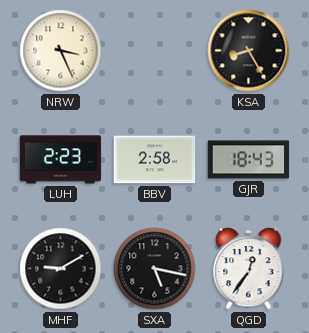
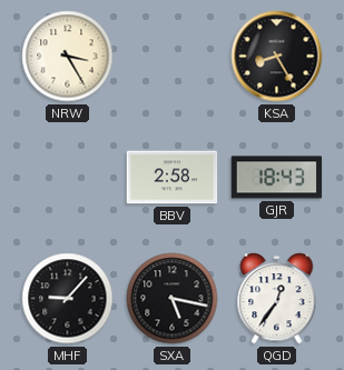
NRW: 3:26 -> 3:25
LUH: 2:23 -> none
MHF: 9:10 -> 9:07
